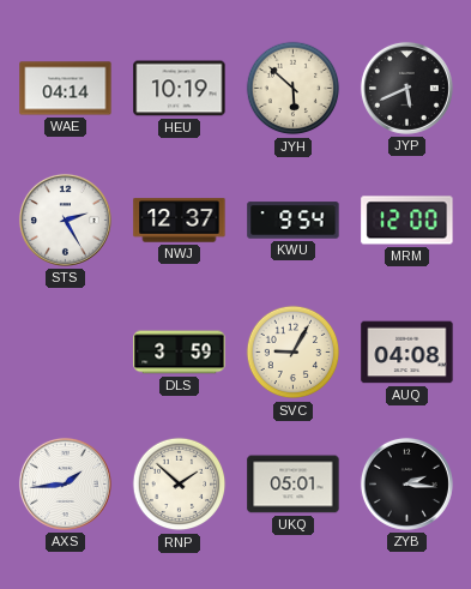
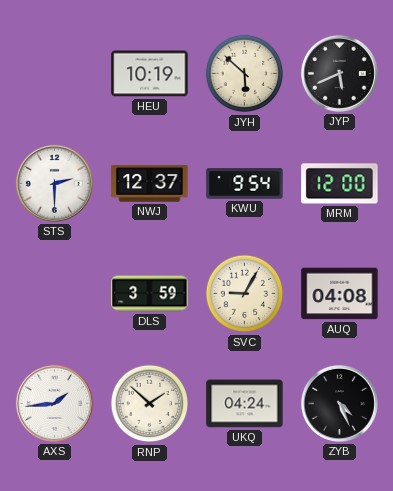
WAE: 04:14 -> none
STS: 2:25 -> 2:30
UKQ: 05:01 -> 04:24
ZYB: 2:16 -> 4:26
